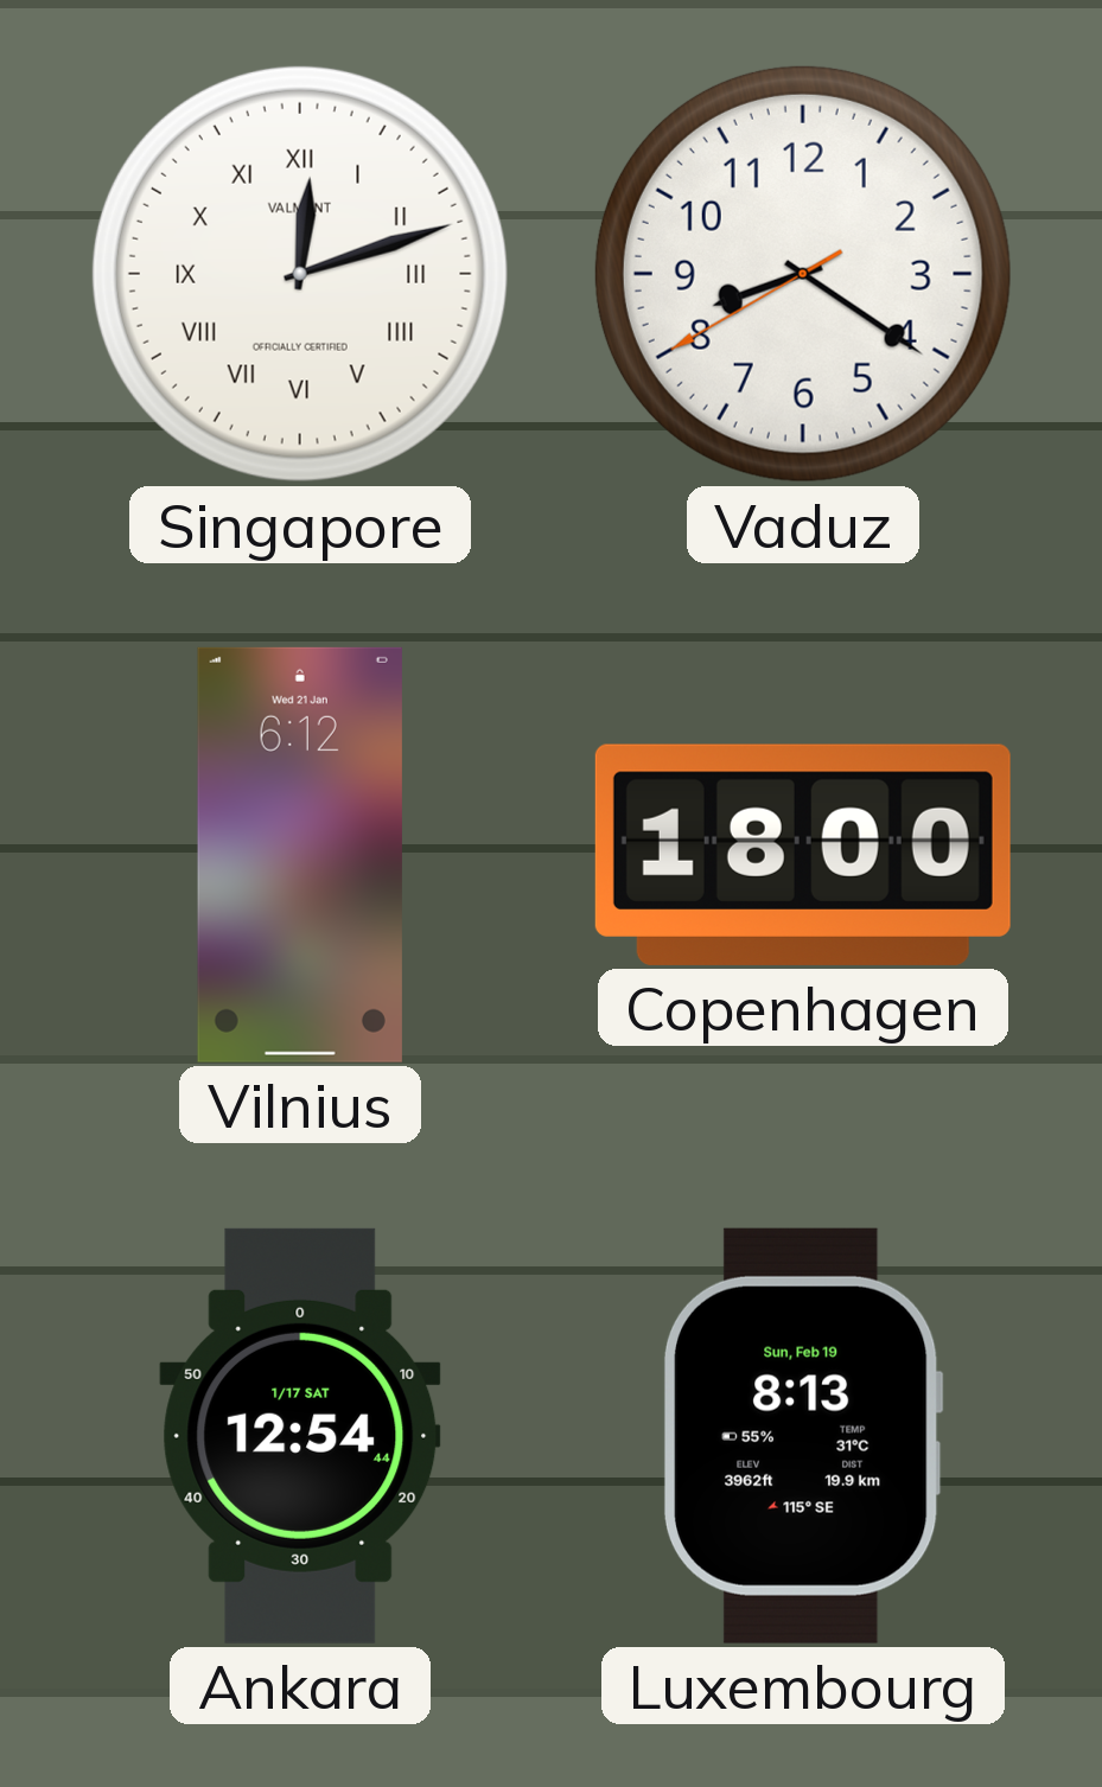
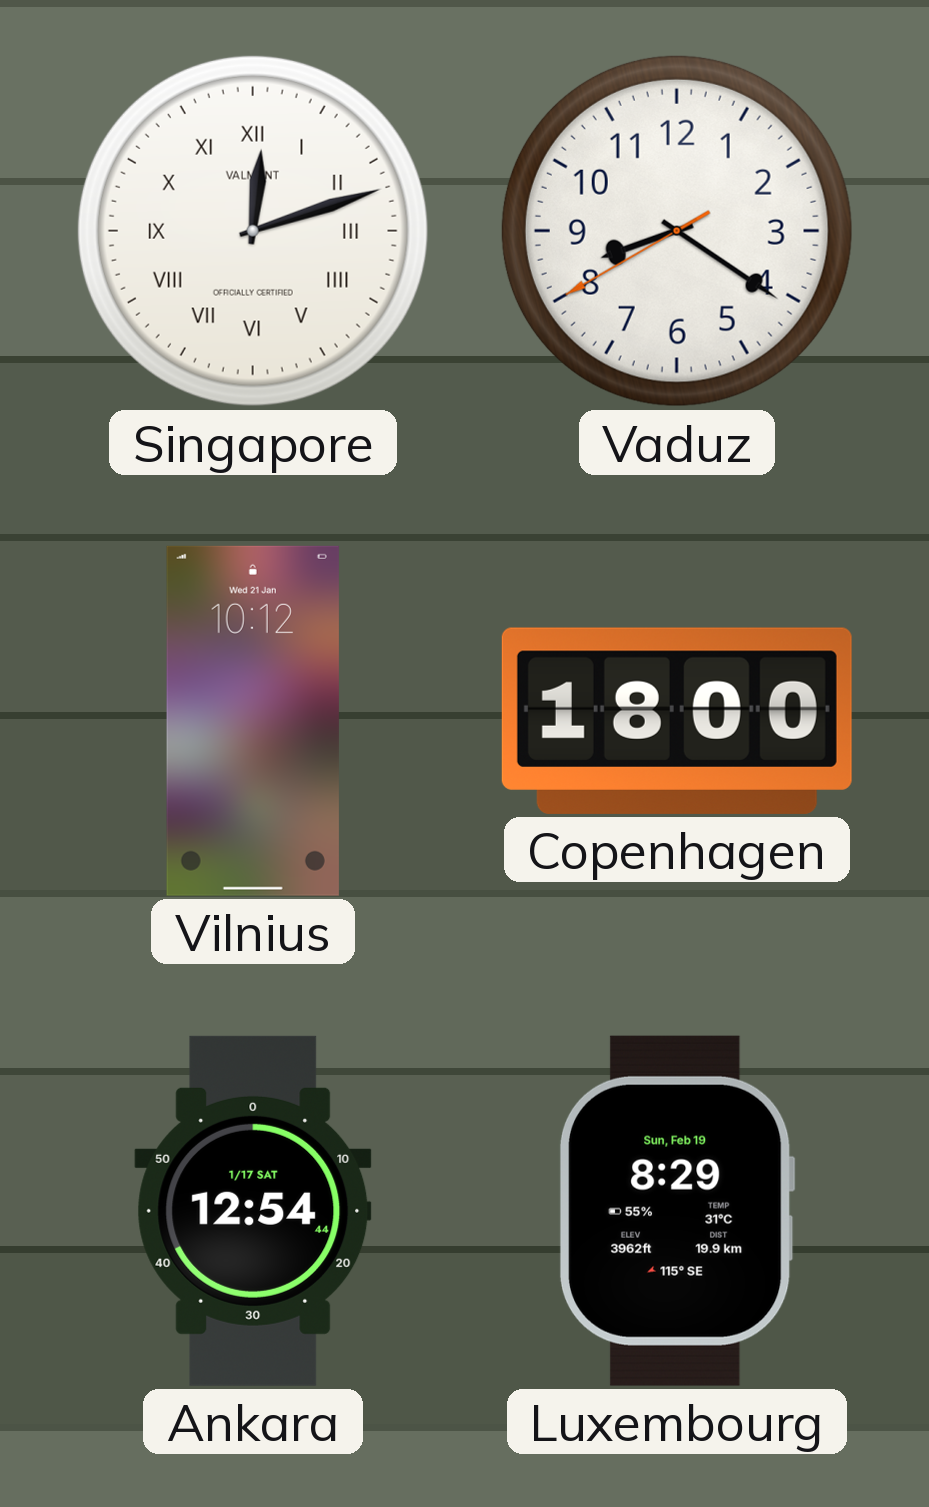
Vilnius: 6:12 -> 10:12
Luxembourg: 8:13 -> 8:29
